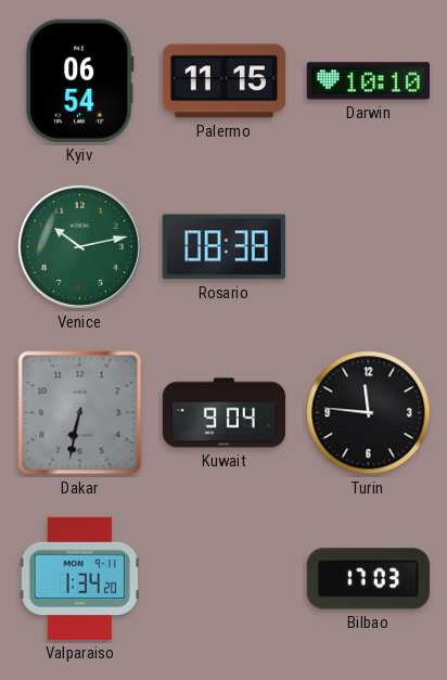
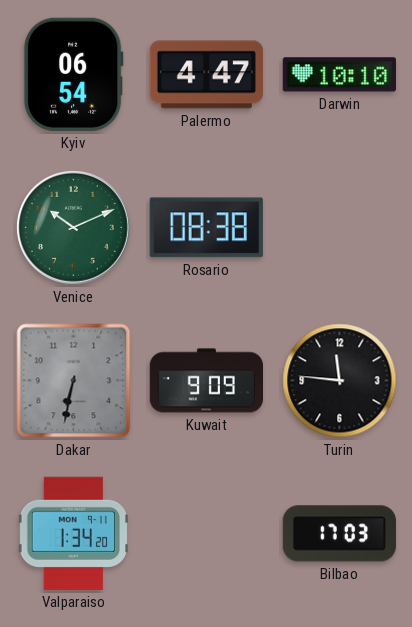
Palermo: 11:15 -> 4:47
Venice: 10:13 -> 10:11
Kuwait: 9:04 -> 9:09
